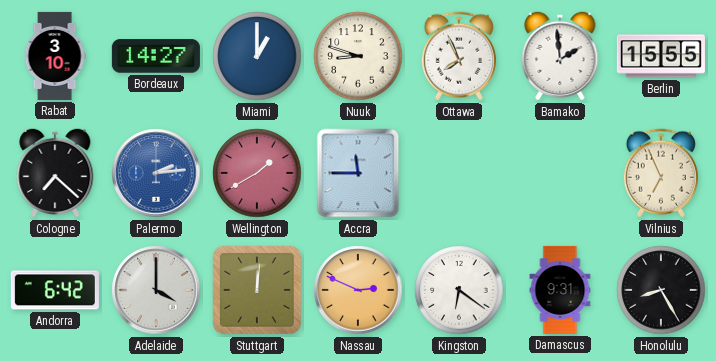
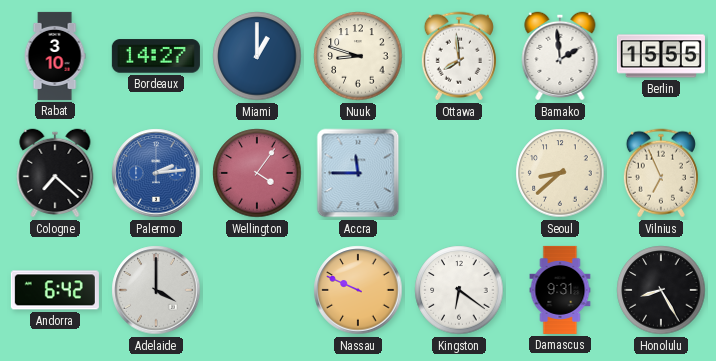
Ottawa: 7:56 -> 7:59
Wellington: 1:40 -> 4:06
Seoul: none -> 8:38
Stuttgart: 12:01 -> none
Nassau: 2:49 -> 9:49
